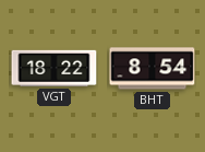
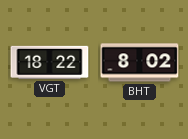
BHT: 8:54 -> 8:02
